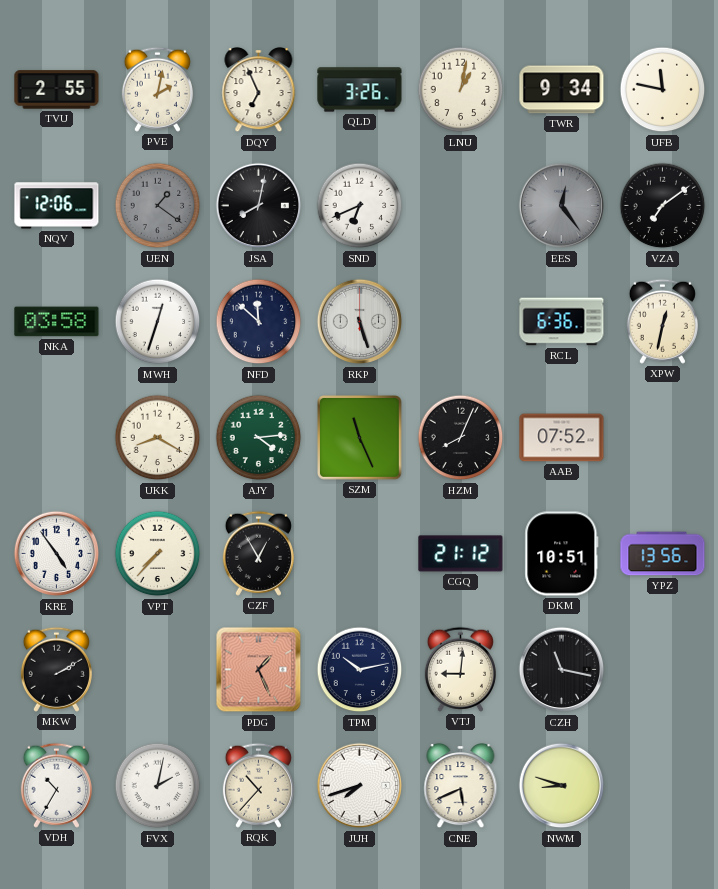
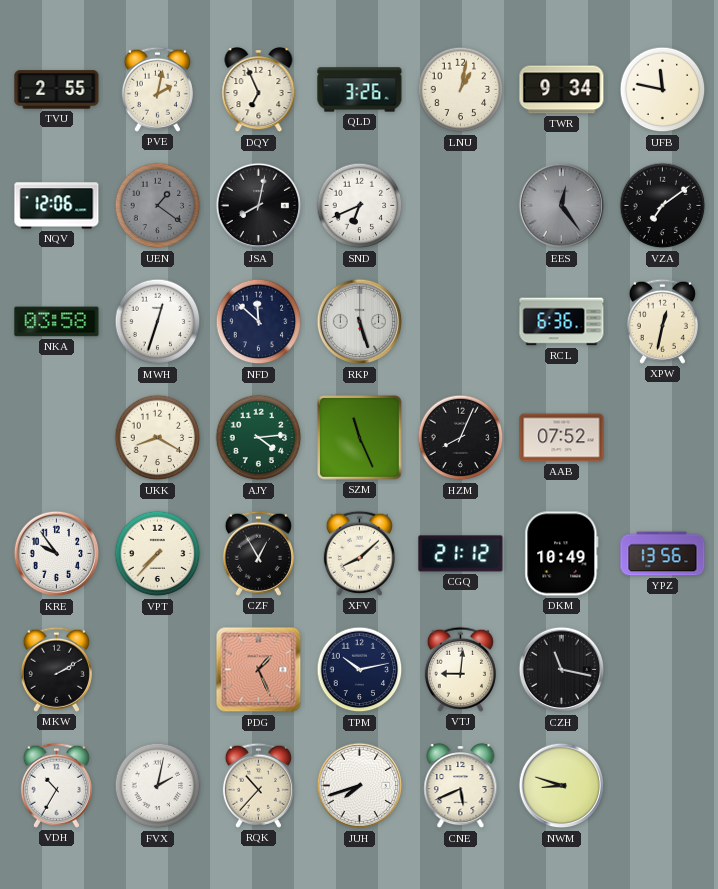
KRE: 4:54 -> 9:54
XFV: none -> 8:08
DKM: 10:51 -> 10:49
